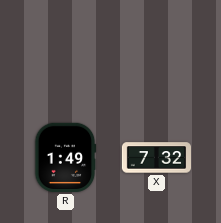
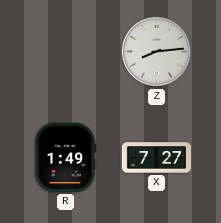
Z: none -> 8:14
X: 7:32 -> 7:27
